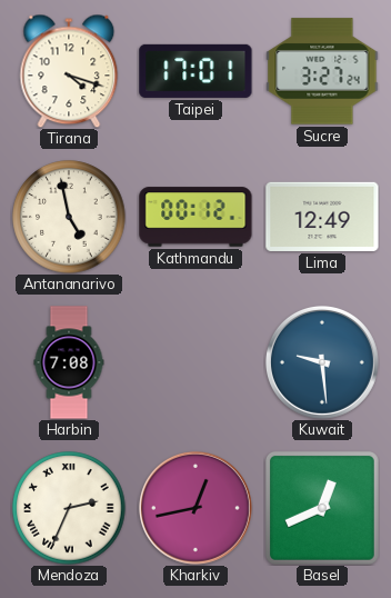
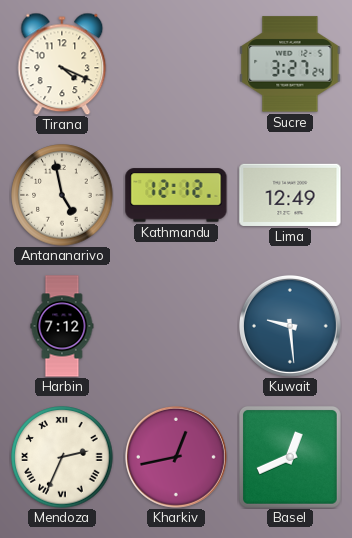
Tirana: 4:18 -> 4:19
Taipei: 17:01 -> none
Kathmandu: 00:12 -> 12:12
Harbin: 7:08 -> 7:12
